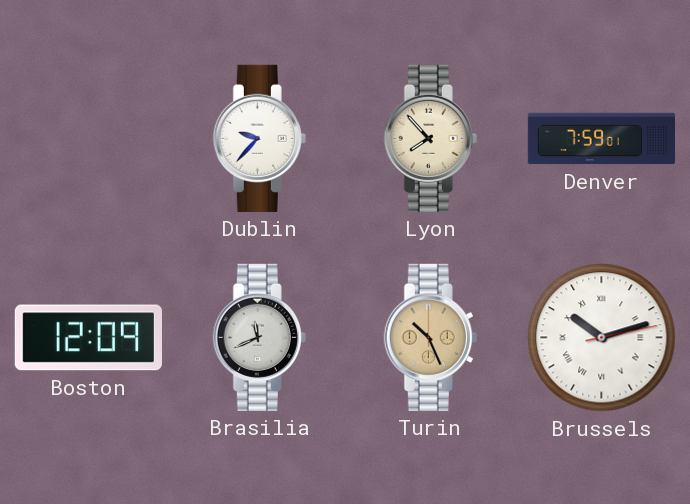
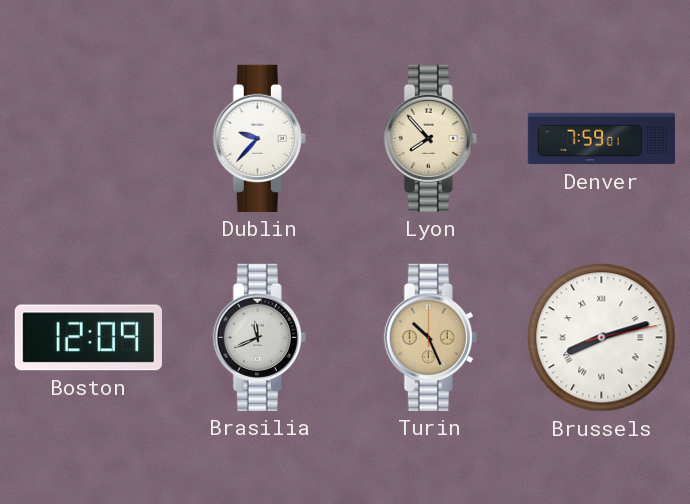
Brussels: 10:12 -> 8:12
